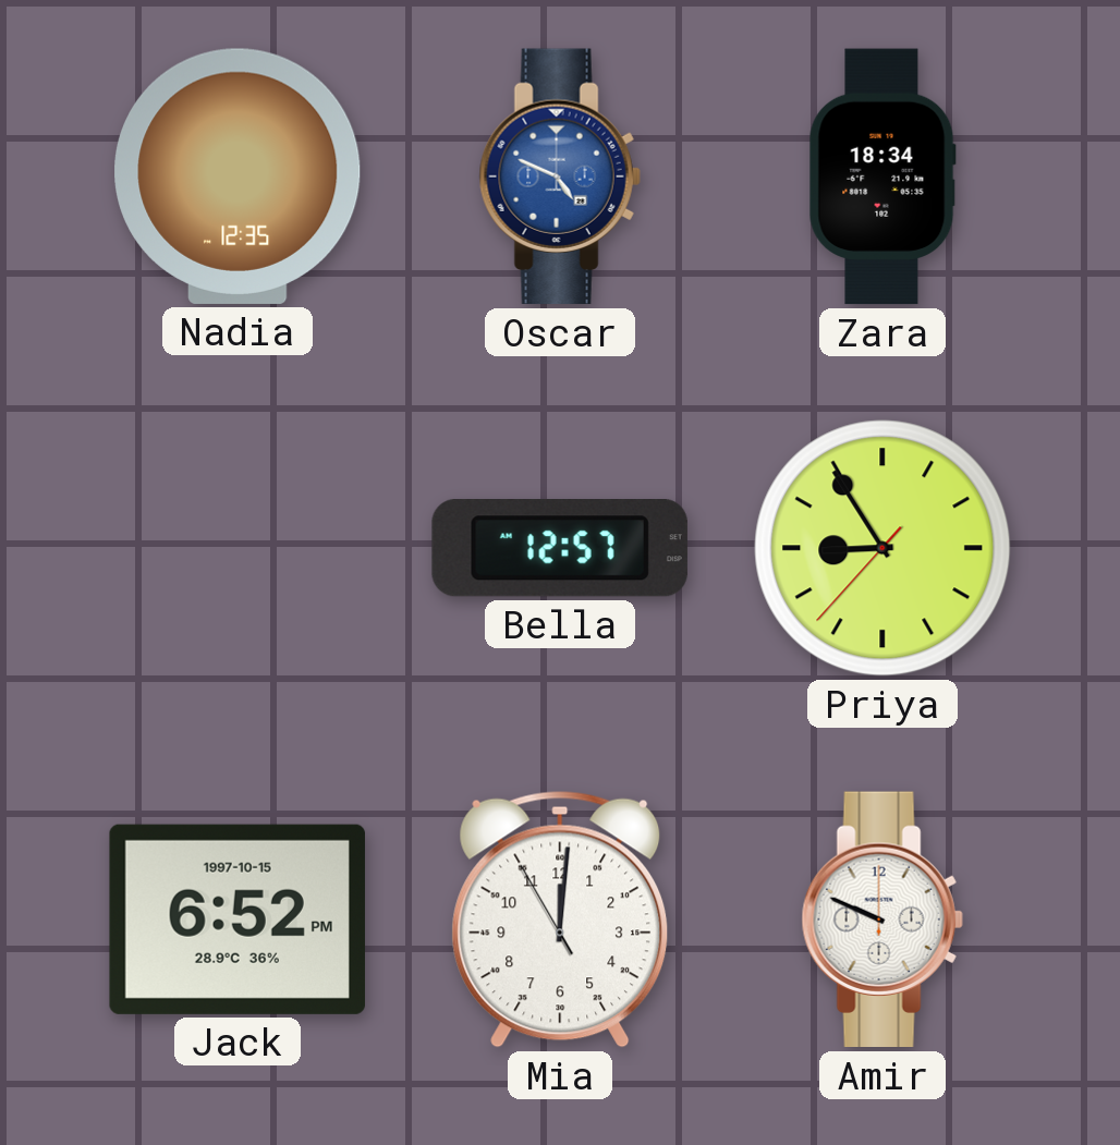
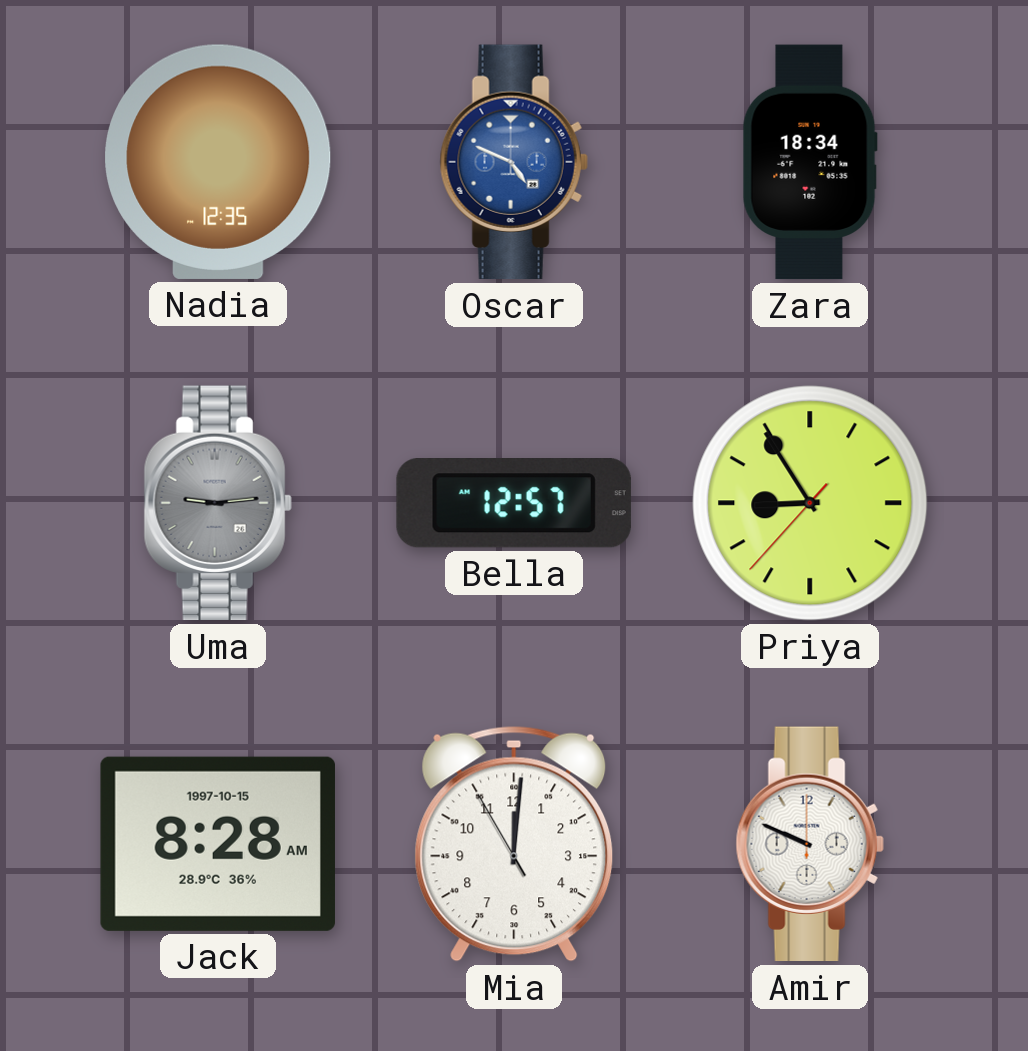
Uma: none -> 9:14
Jack: 6:52 -> 8:28
